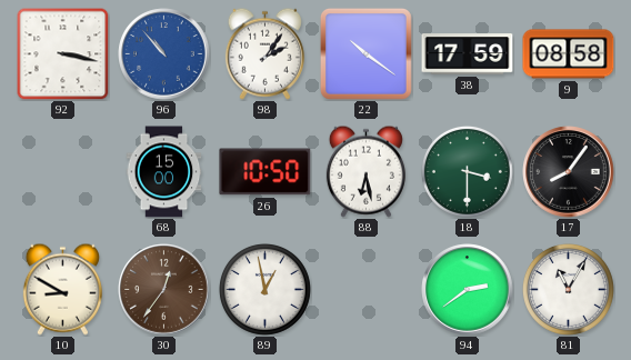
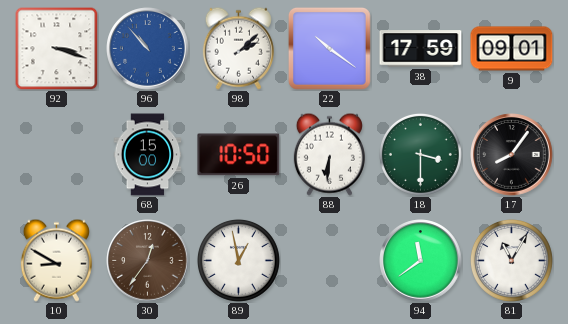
92: 3:17 -> 3:18
98: 2:06 -> 2:08
9: 08:58 -> 09:01
88: 6:28 -> 6:31
94: 2:39 -> 11:39
